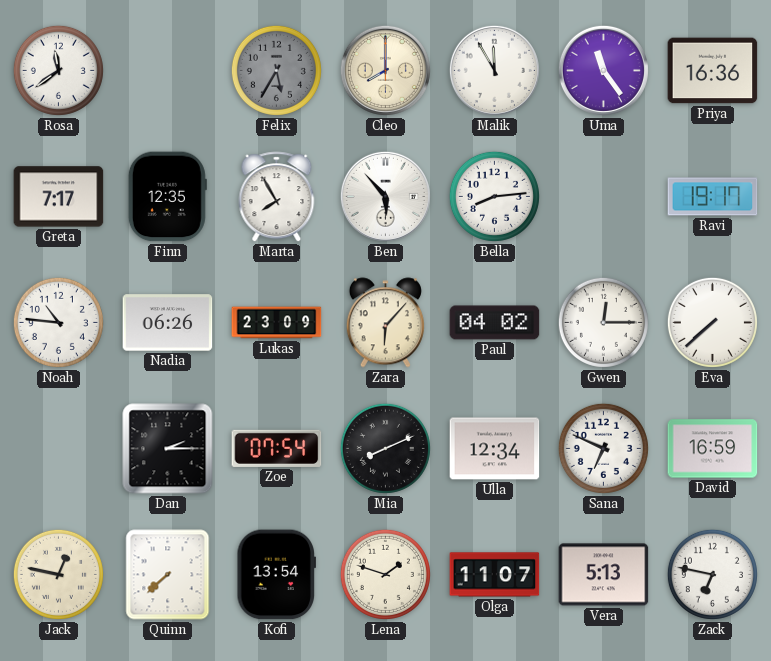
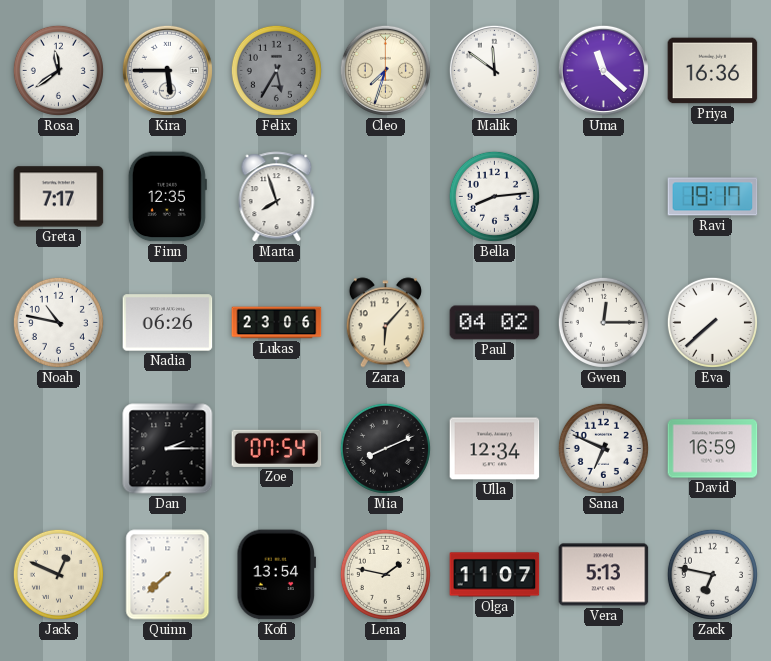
Kira: none -> 5:45
Cleo: 8:00 -> 7:33
Malik: 11:55 -> 11:51
Uma: 11:24 -> 11:22
Marta: 7:55 -> 7:57
Ben: 5:53 -> none
Noah: 10:46 -> 10:47
Lukas: 23:09 -> 23:06
Jack: 12:47 -> 12:49
Lena: 1:48 -> 1:47
